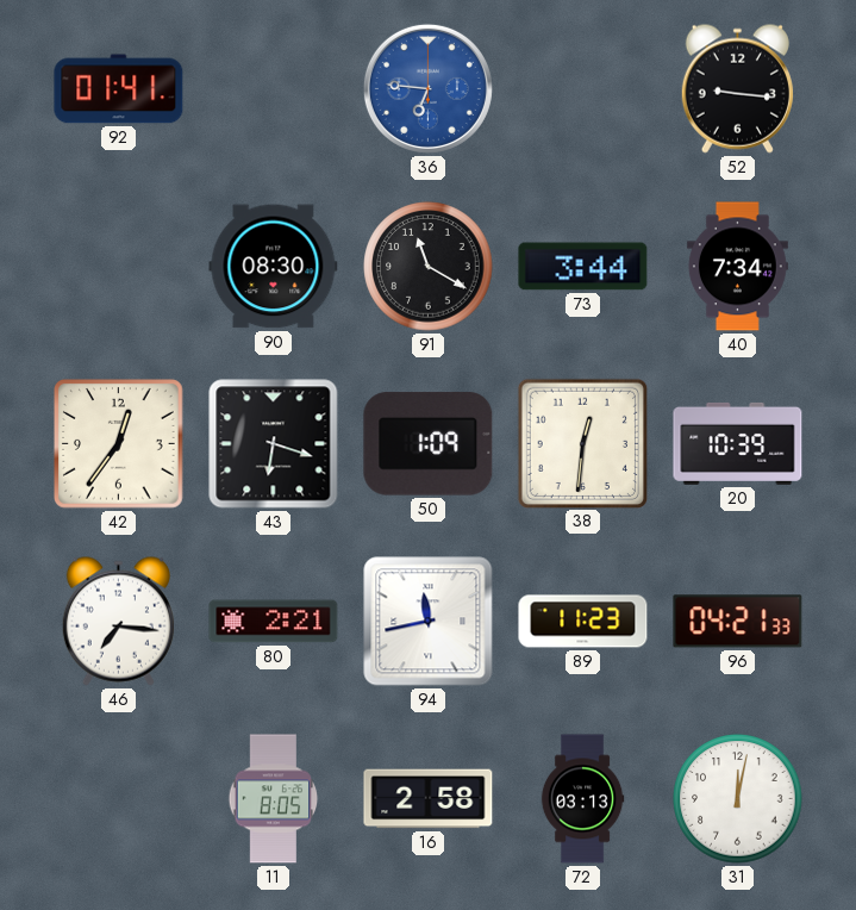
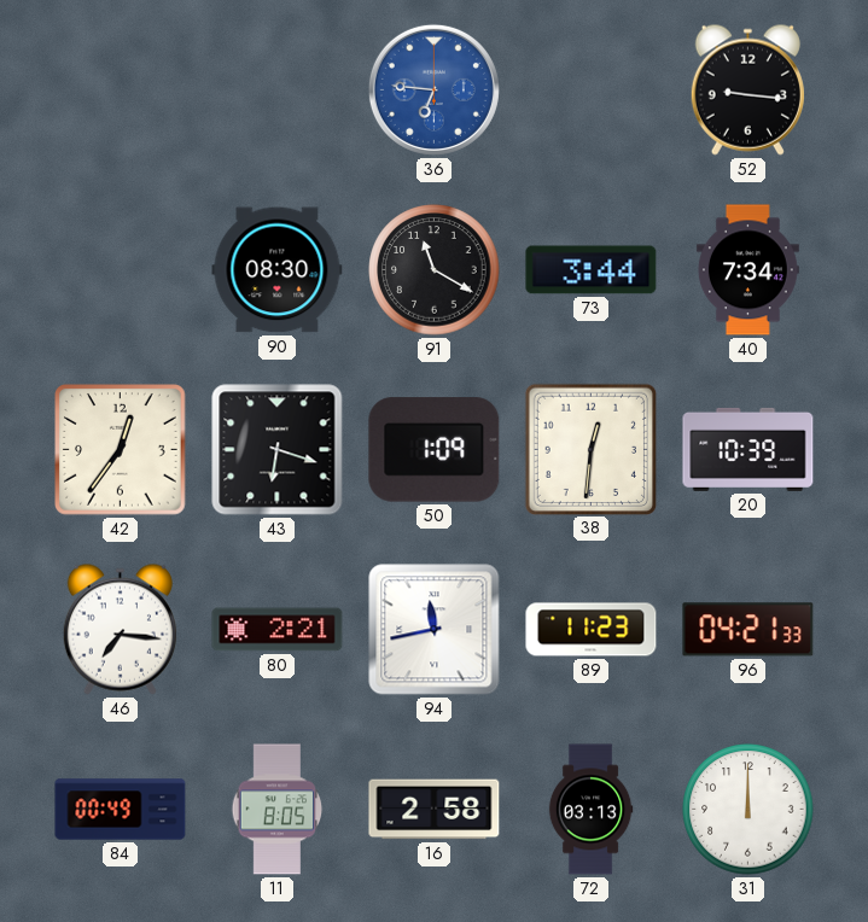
92: 01:41 -> none
84: none -> 00:49
31: 12:02 -> 12:00
